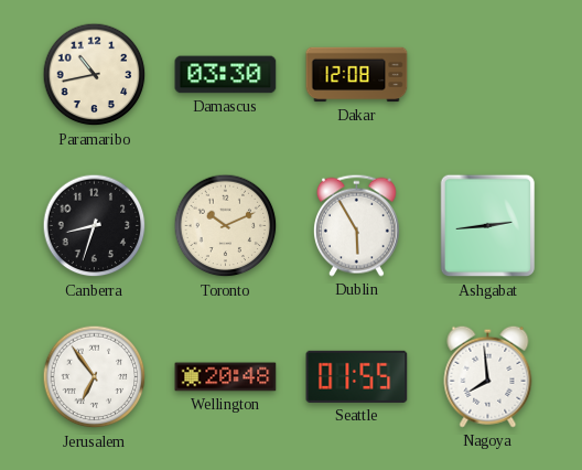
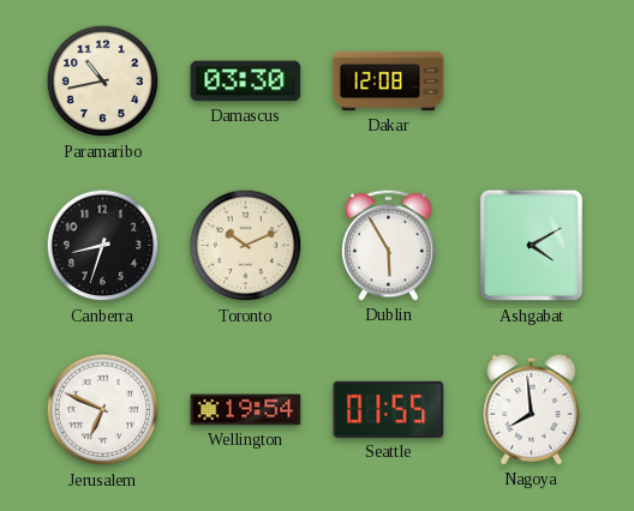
Ashgabat: 2:44 -> 4:10
Jerusalem: 6:54 -> 6:49
Wellington: 20:48 -> 19:54
